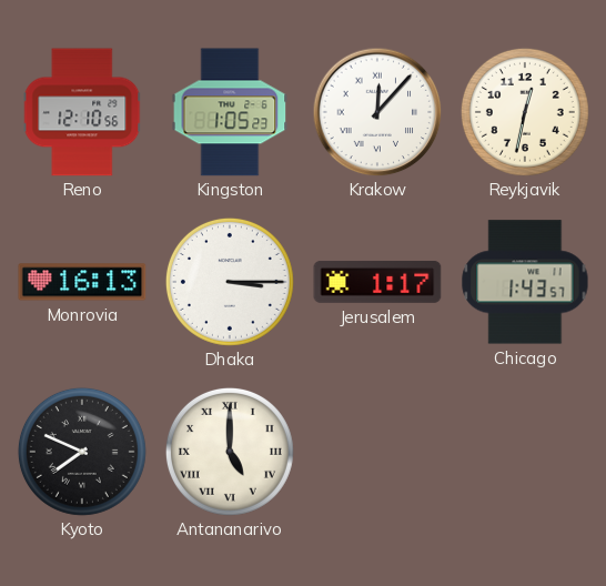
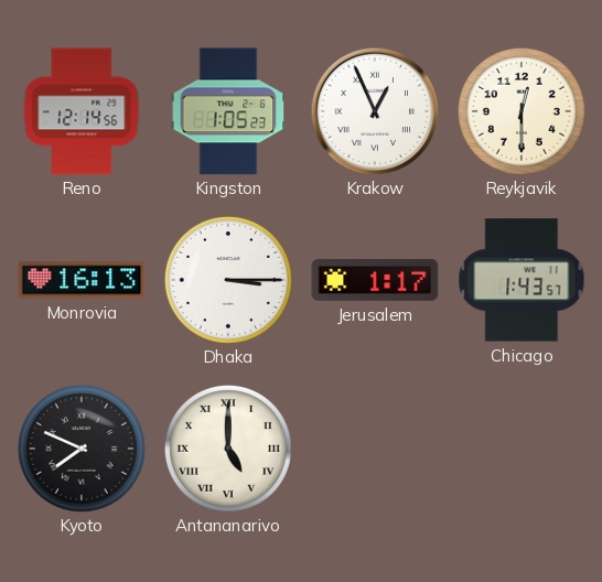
Reno: 12:10 -> 12:14
Krakow: 12:07 -> 12:56
Reykjavik: 12:32 -> 12:30
